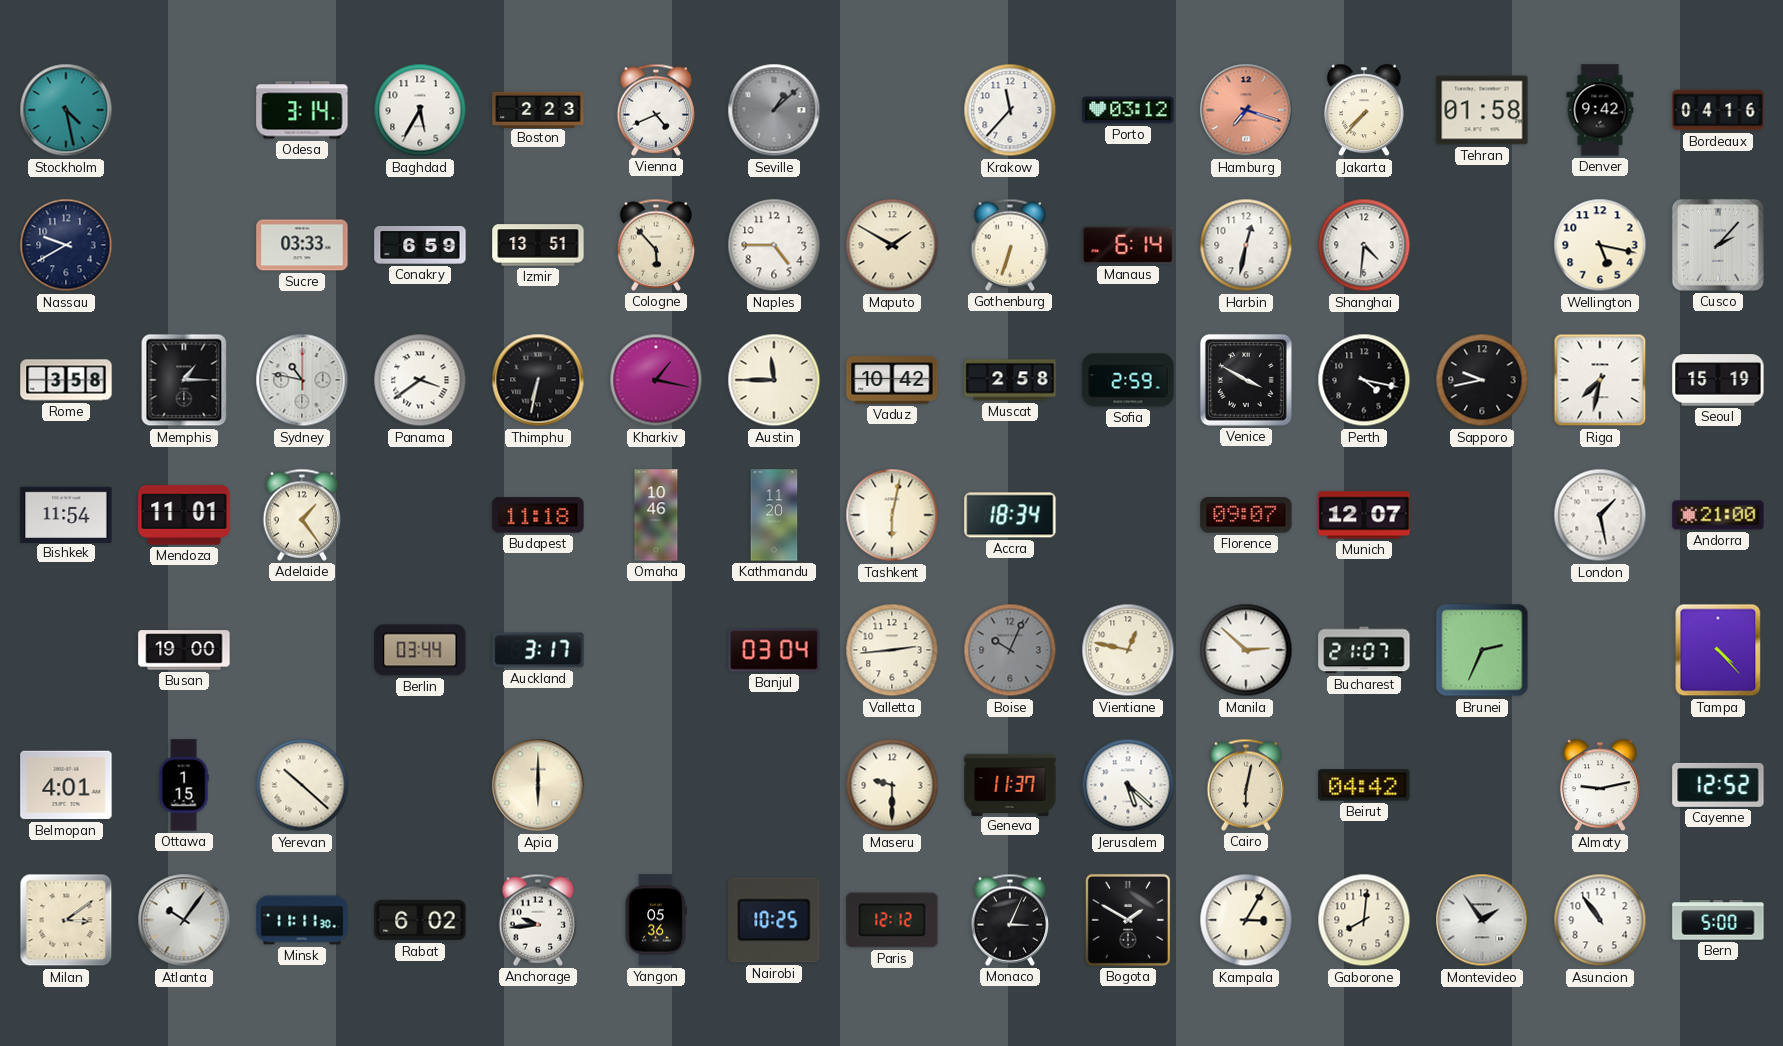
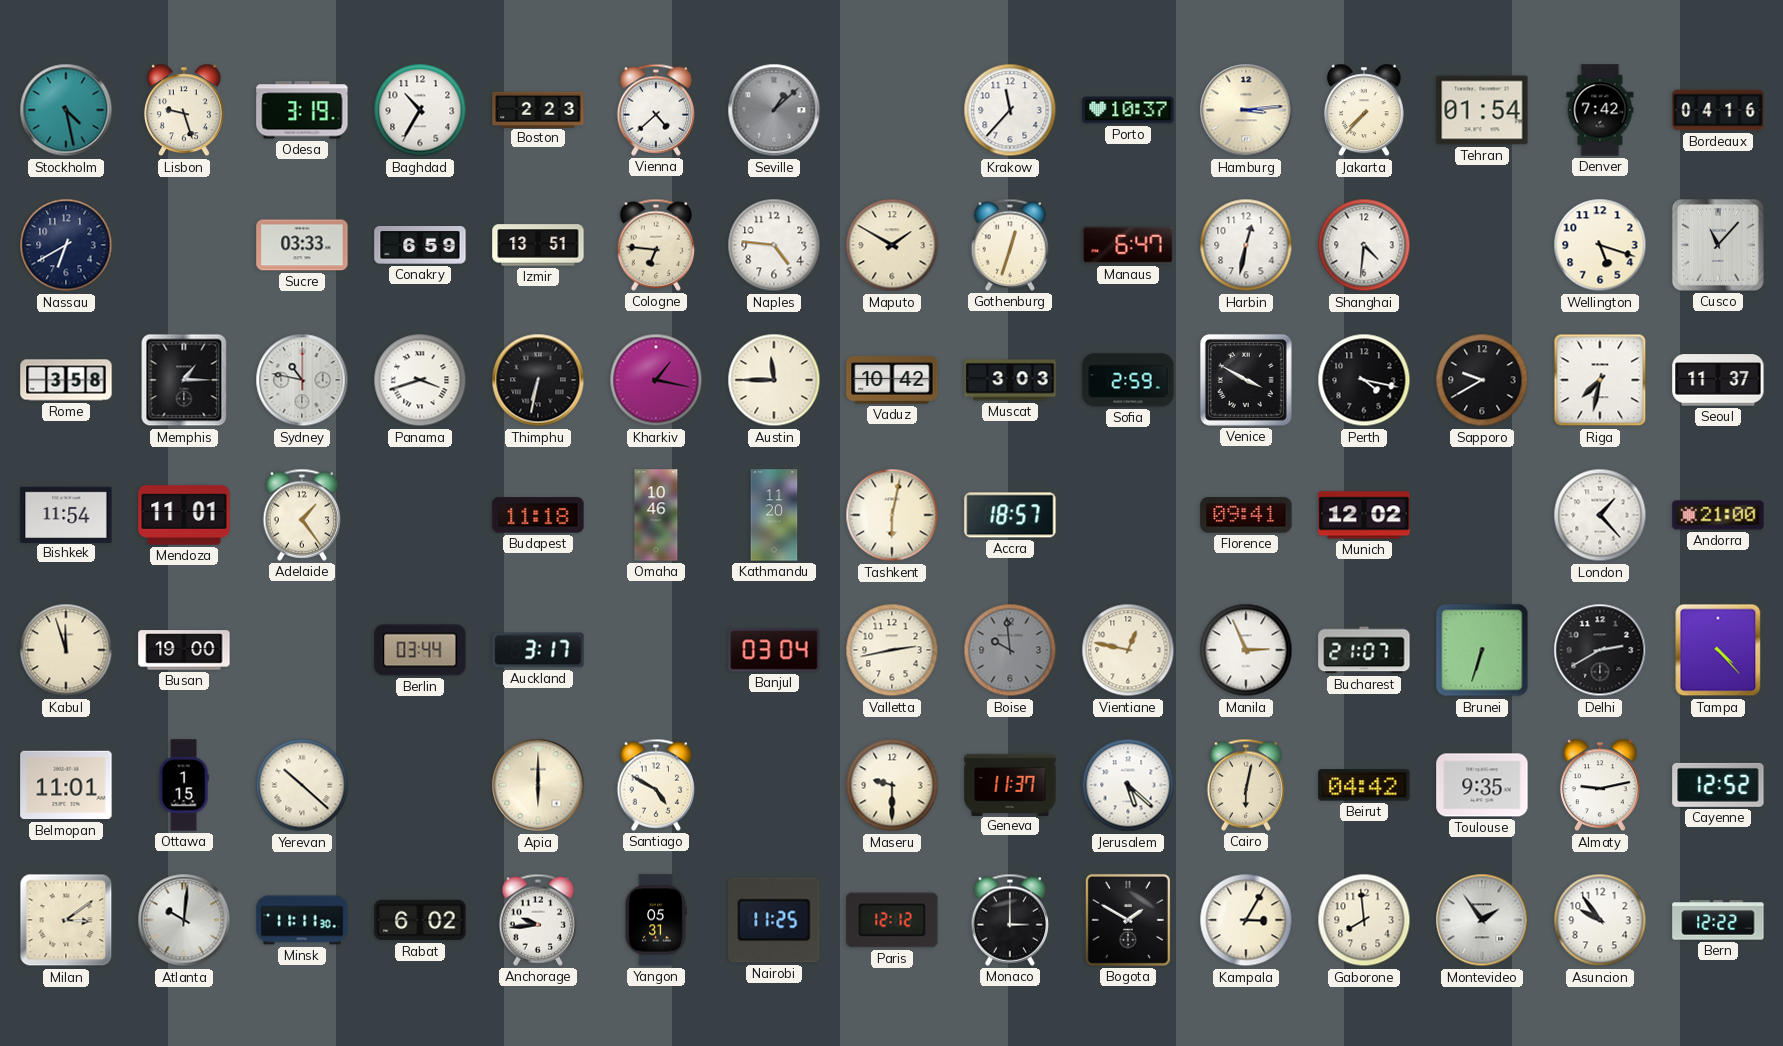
Lisbon: none -> 9:27
Odesa: 3:14 -> 3:19
Baghdad: 5:35 -> 10:35
Vienna: 4:41 -> 4:38
Porto: 03:12 -> 10:37
Hamburg: 7:18 -> 3:14
Hamburg dial: salmon -> cream
Tehran: 01:58 -> 01:54
Denver: 9:42 -> 7:42
Nassau: 9:40 -> 6:40
Cologne: 5:53 -> 6:46
Naples: 4:45 -> 4:46
Gothenburg: 6:33 -> 12:33
Manaus: 6:14 -> 6:47
Wellington: 5:17 -> 5:18
Cusco: 2:07 -> 11:07
Panama: 3:39 -> 3:42
Muscat: 2:58 -> 3:03
Sapporo: 9:43 -> 9:40
Seoul: 15:19 -> 11:37
Accra: 18:34 -> 18:57
Florence: 09:07 -> 09:41
Munich: 12:07 -> 12:02
London: 1:28 -> 1:23
Kabul: none -> 11:57
Valletta: 2:44 -> 2:43
Boise: 10:04 -> 9:59
Manila: 2:52 -> 2:56
Brunei: 2:34 -> 6:33
Delhi: none -> 2:40
Belmopan: 4:01 -> 11:01
Santiago: none -> 4:50
Toulouse: none -> 9:35
Atlanta: 10:06 -> 10:01
Yangon: 05:36 -> 05:31
Nairobi: 10:25 -> 11:25
Monaco: 3:04 -> 3:00
Gaborone: 8:01 -> 7:59
Asuncion: 10:54 -> 9:54
Bern: 5:00 -> 12:22
